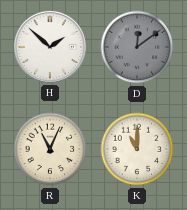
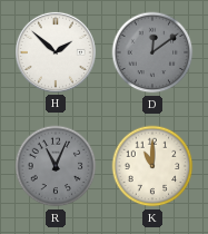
R dial: cream -> grey
